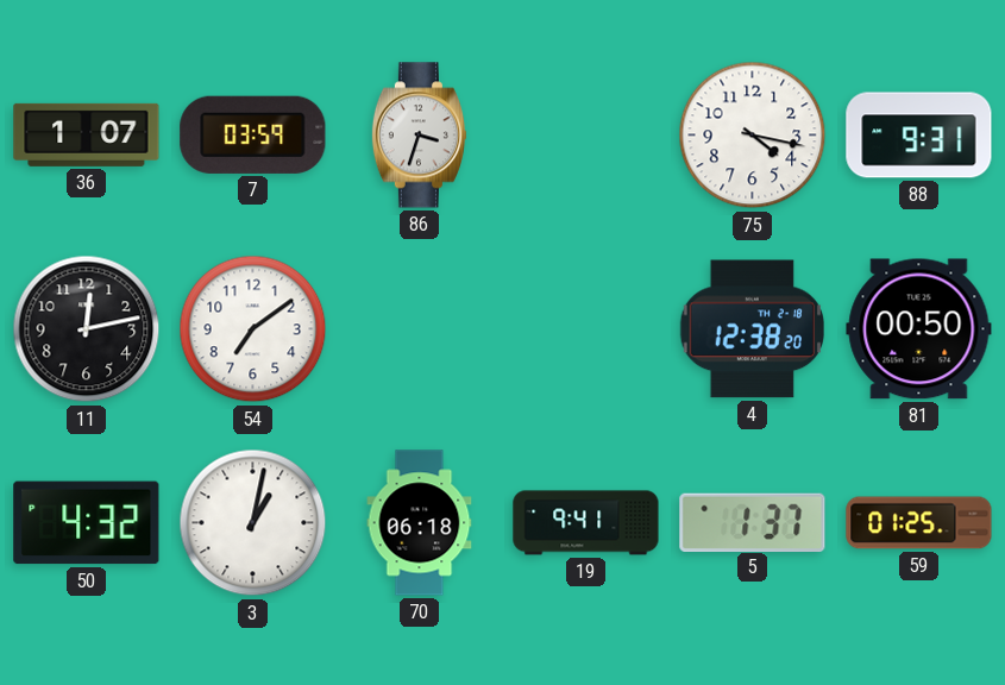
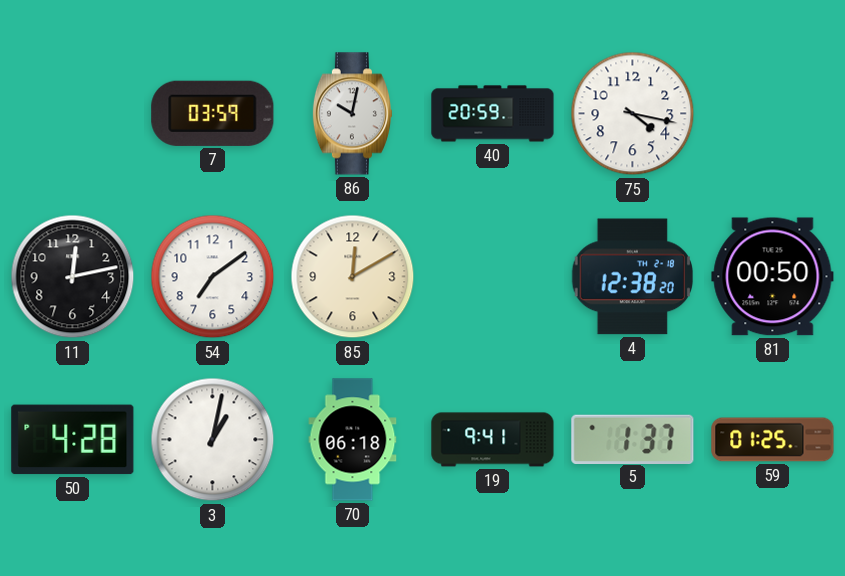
36: 1:07 -> none
86: 3:33 -> 10:02
40: none -> 20:59
88: 9:31 -> none
85: none -> 12:10
50: 4:32 -> 4:28
